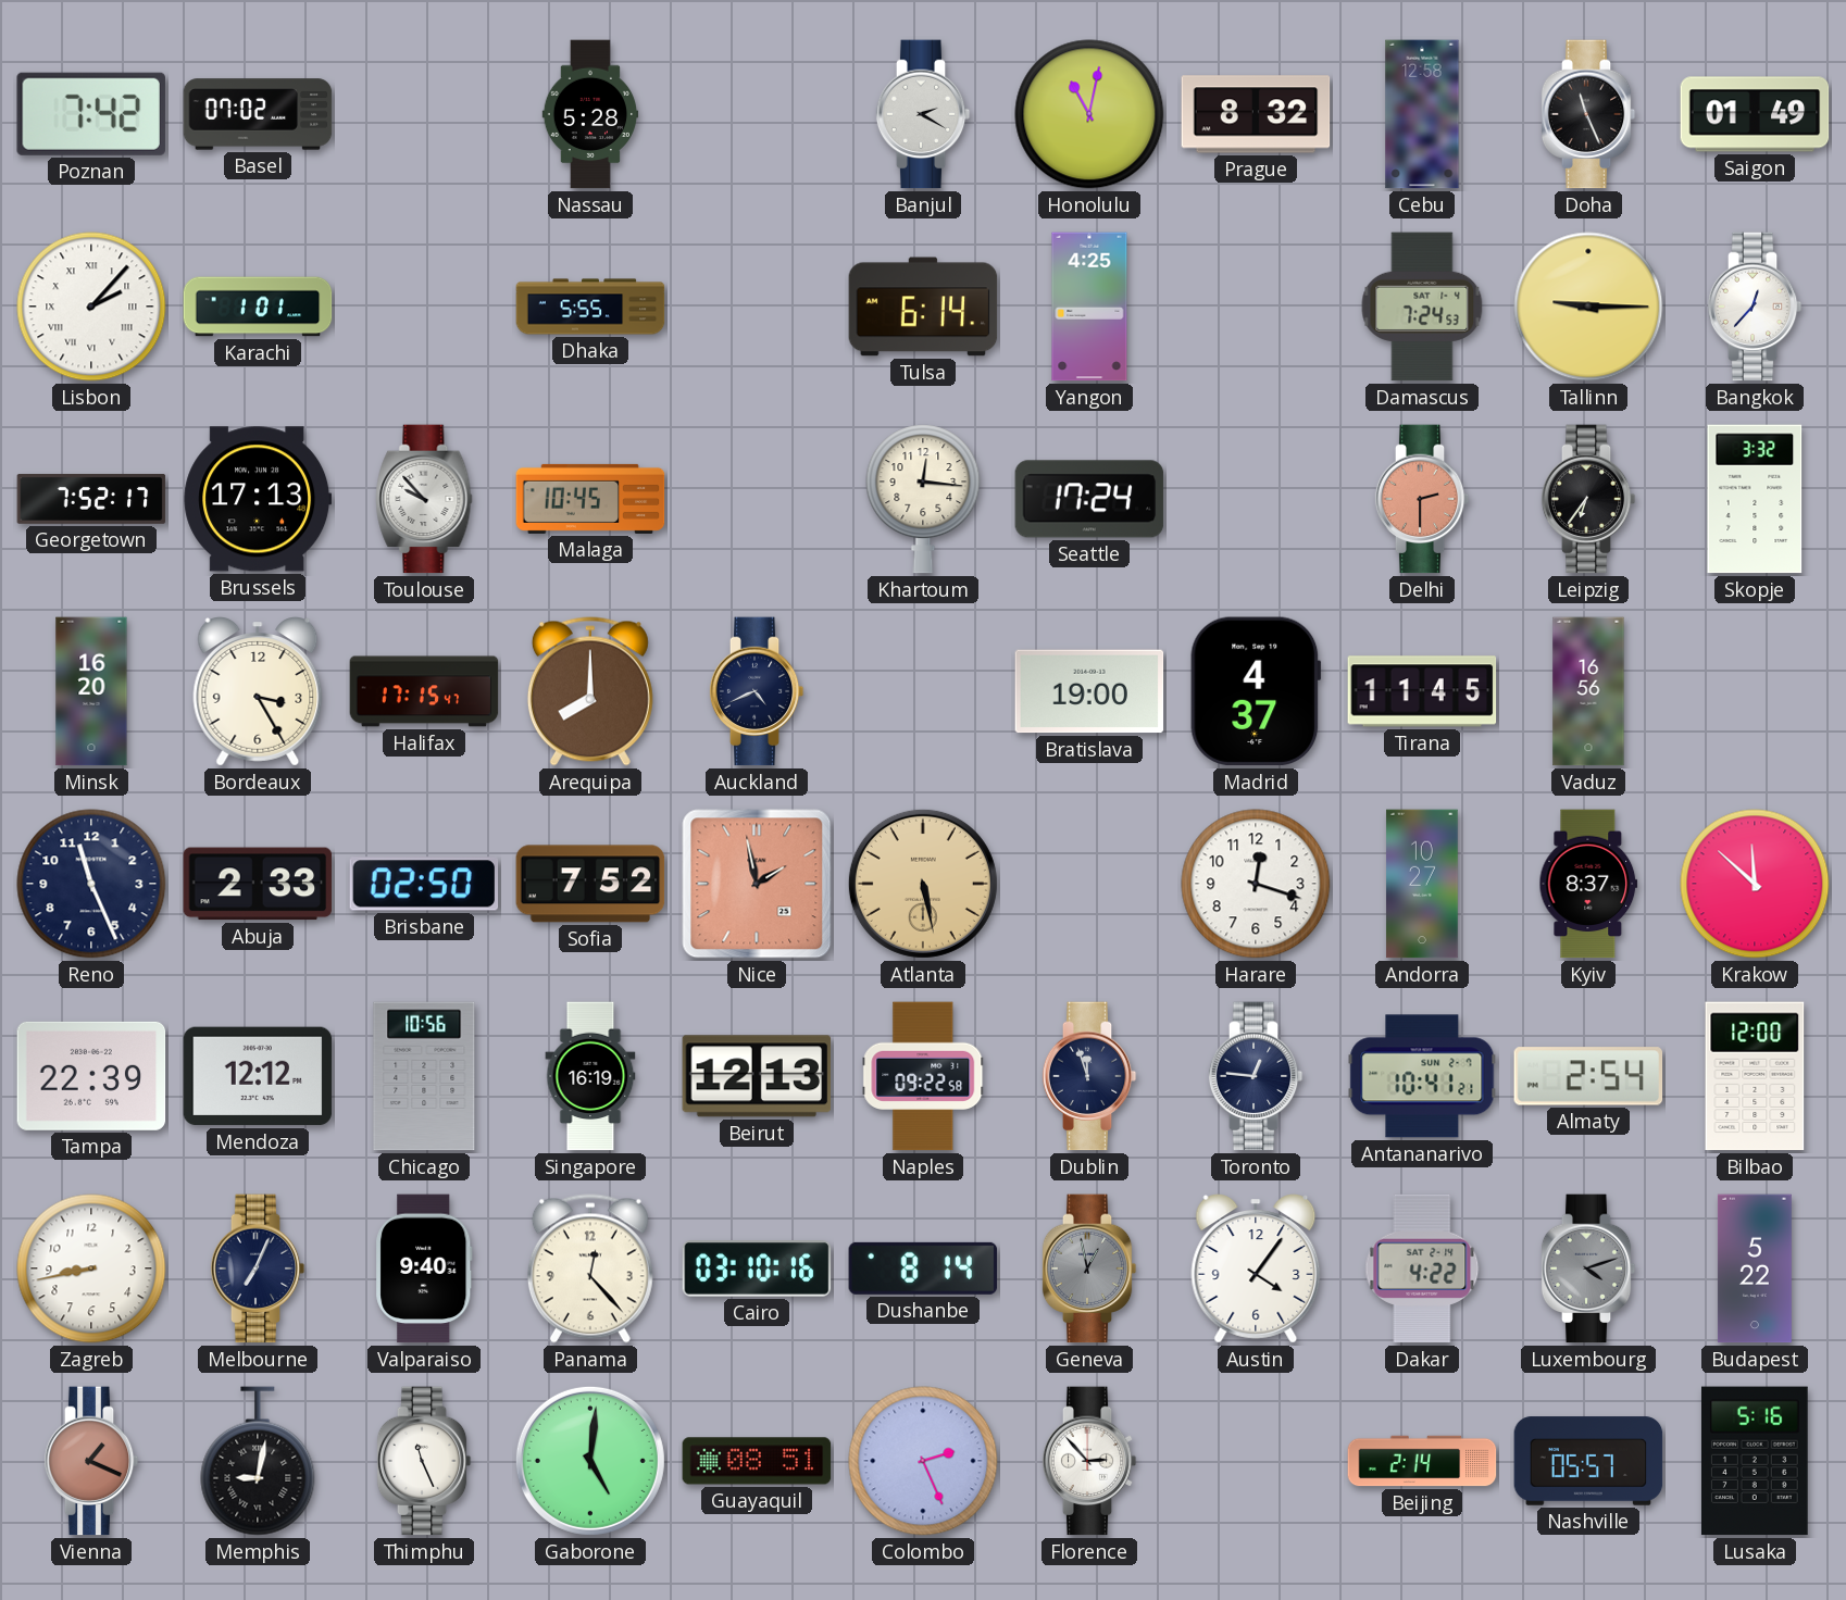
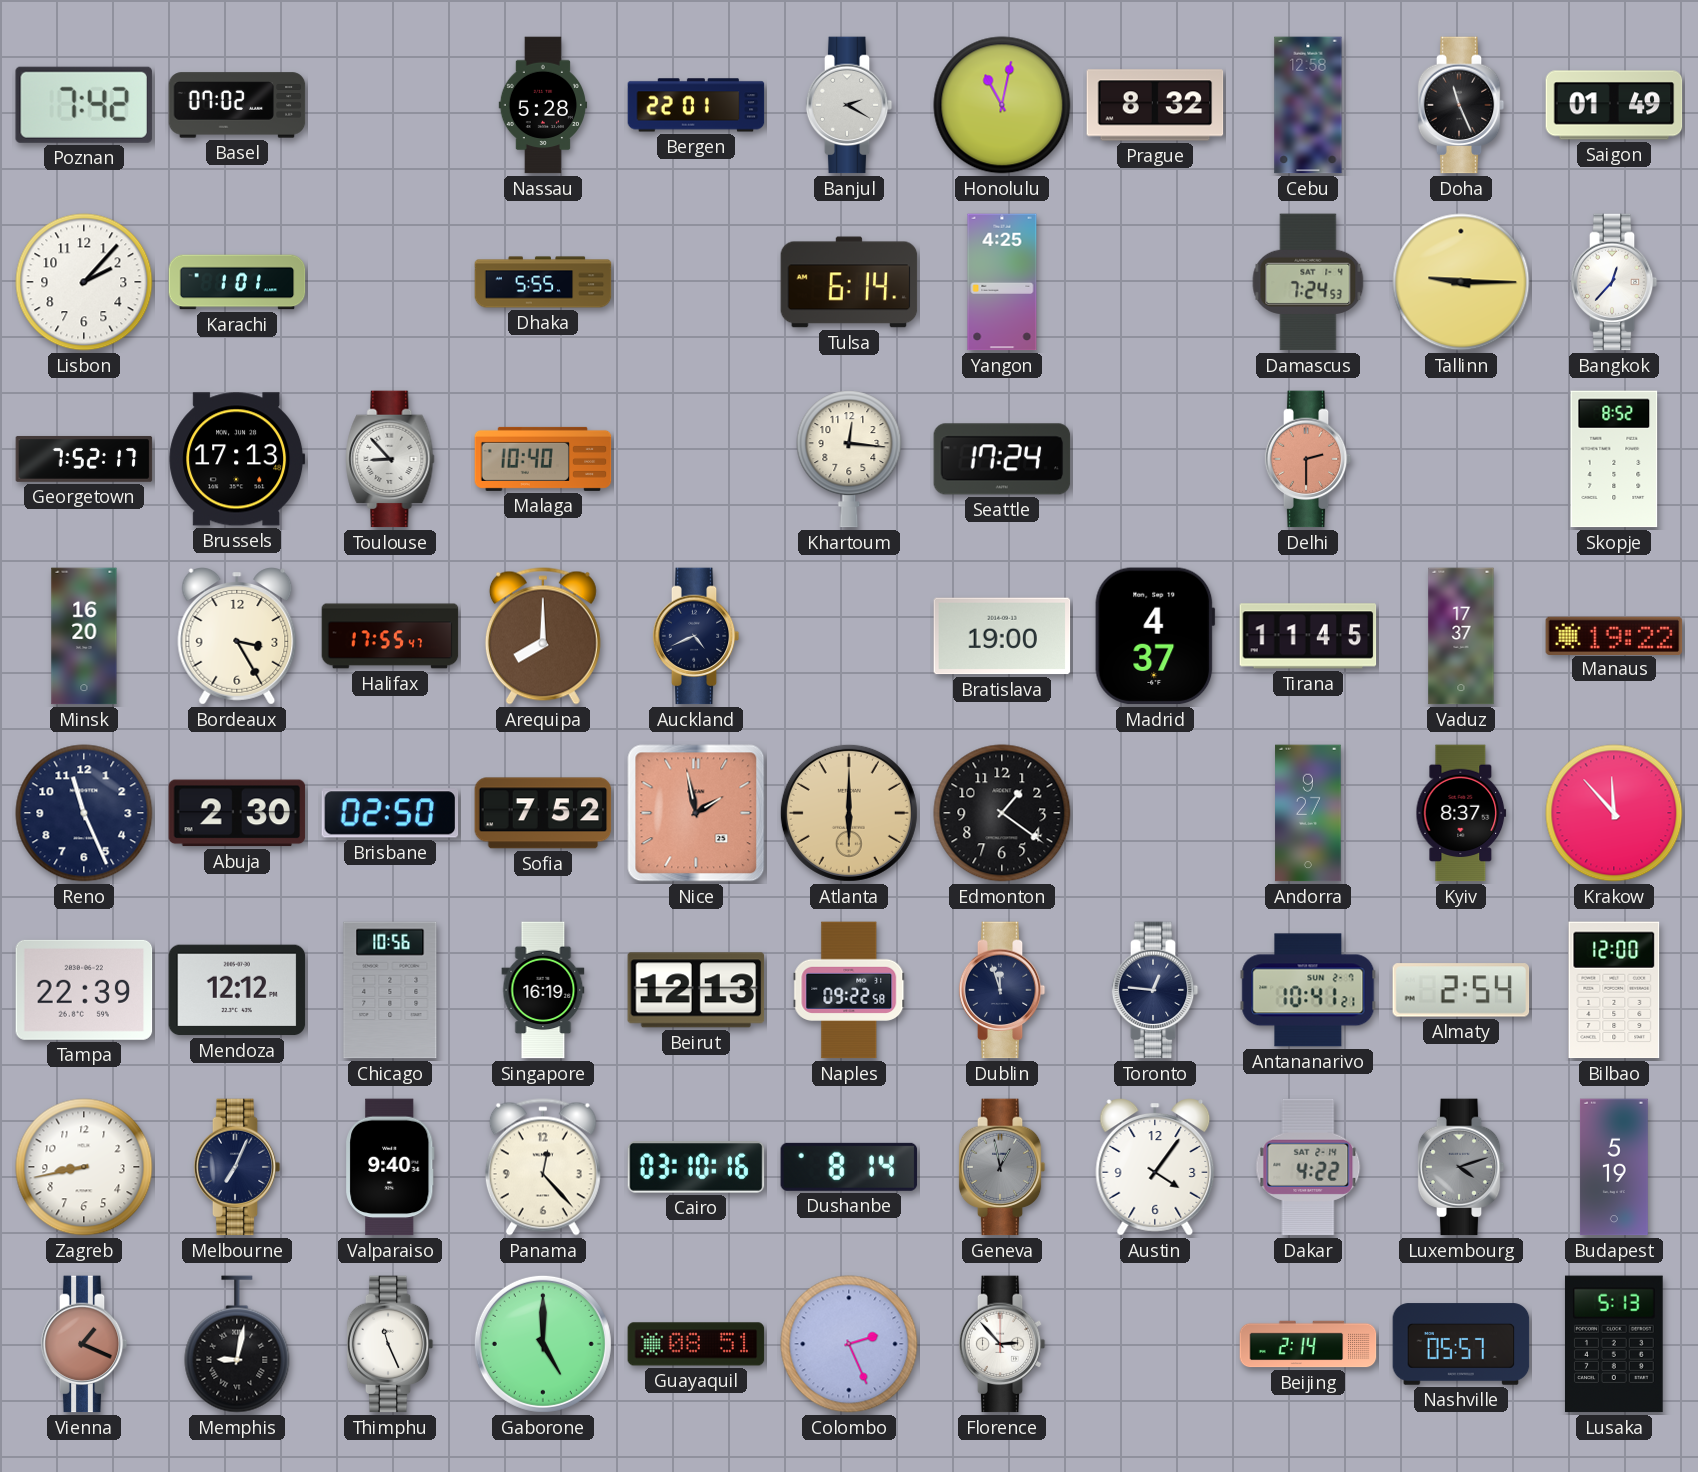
Bergen: none -> 22:01
Lisbon numerals: Roman -> Arabic
Toulouse: 9:53 -> 8:53
Malaga: 10:45 -> 10:40
Leipzig: 6:36 -> none
Skopje: 3:32 -> 8:52
Halifax: 17:15 -> 17:55
Vaduz: 16:56 -> 17:37
Manaus: none -> 19:22
Abuja: 2:33 -> 2:30
Atlanta: 5:28 -> 6:00
Edmonton: none -> 1:21
Harare: 12:18 -> none
Andorra: 10:27 -> 9:27
Krakow: 11:52 -> 11:53
Budapest: 5:22 -> 5:19
Gaborone: 5:01 -> 5:00
Lusaka: 5:16 -> 5:13
